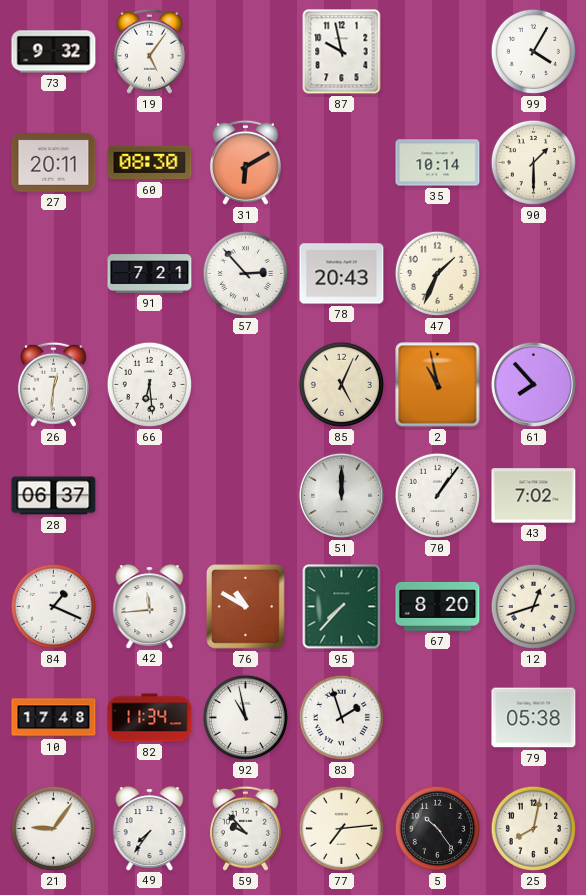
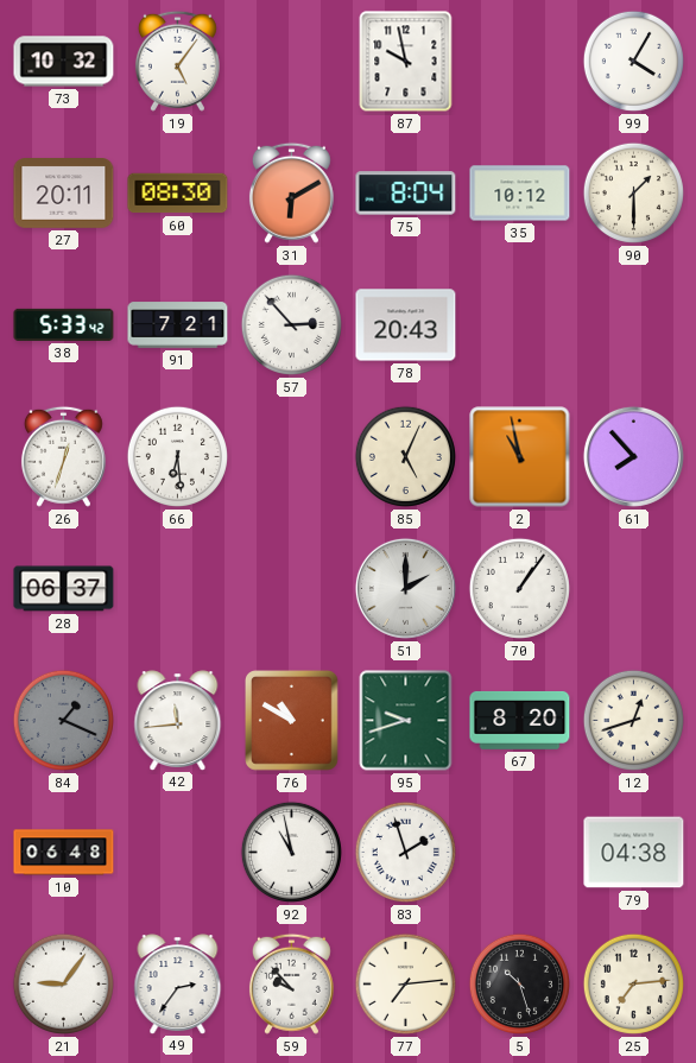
73: 9:32 -> 10:32
75: none -> 8:04
35: 10:14 -> 10:12
38: none -> 5:33
47: 1:34 -> none
26: 12:31 -> 12:33
51: 12:00 -> 2:00
43: 7:02 -> none
84 dial: white -> grey
95: 7:37 -> 9:42
10: 17:48 -> 06:48
82: 11:34 -> none
79: 05:38 -> 04:38
49: 7:36 -> 2:36
5: 10:24 -> 10:27
25: 8:02 -> 7:14
